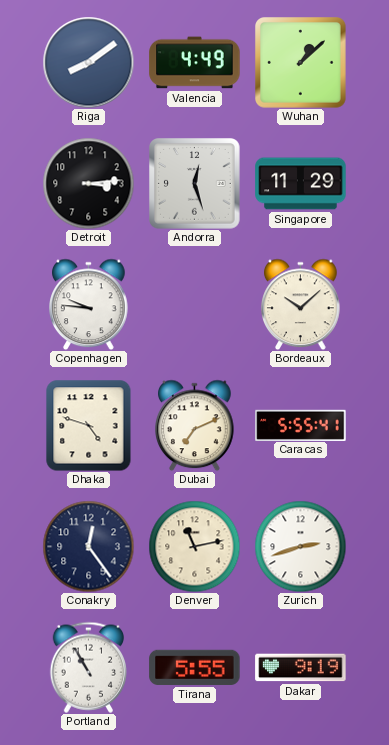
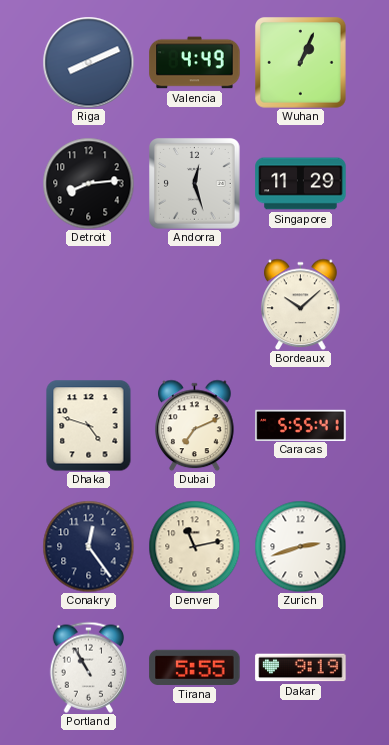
Riga: 8:09 -> 8:11
Wuhan: 1:08 -> 1:04
Detroit: 3:14 -> 8:14
Copenhagen: 9:46 -> none
